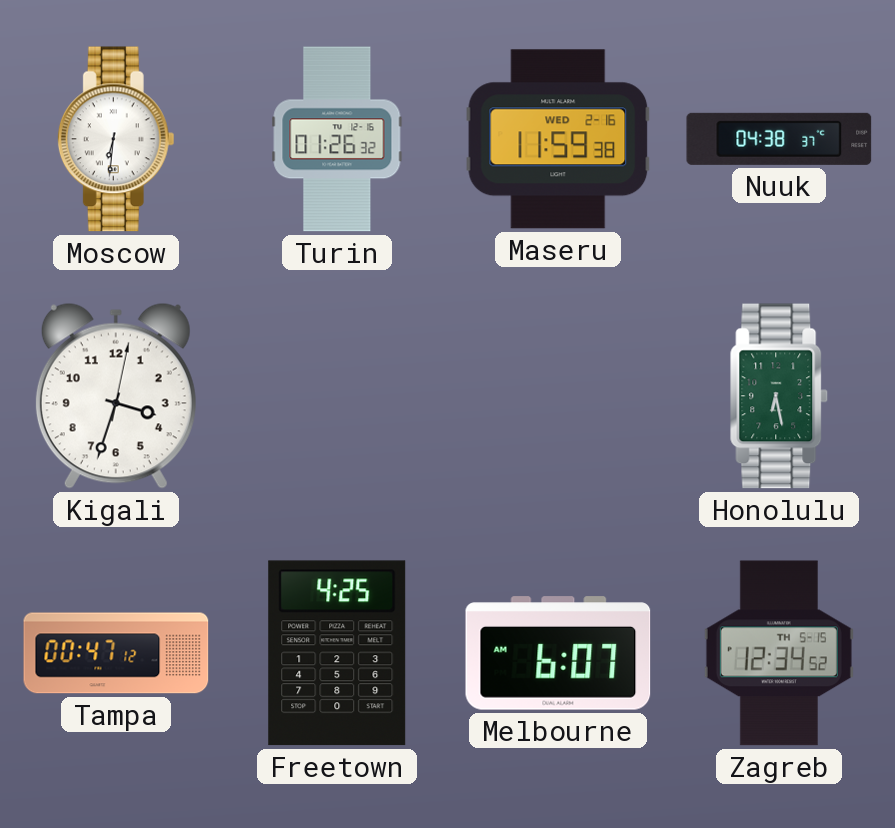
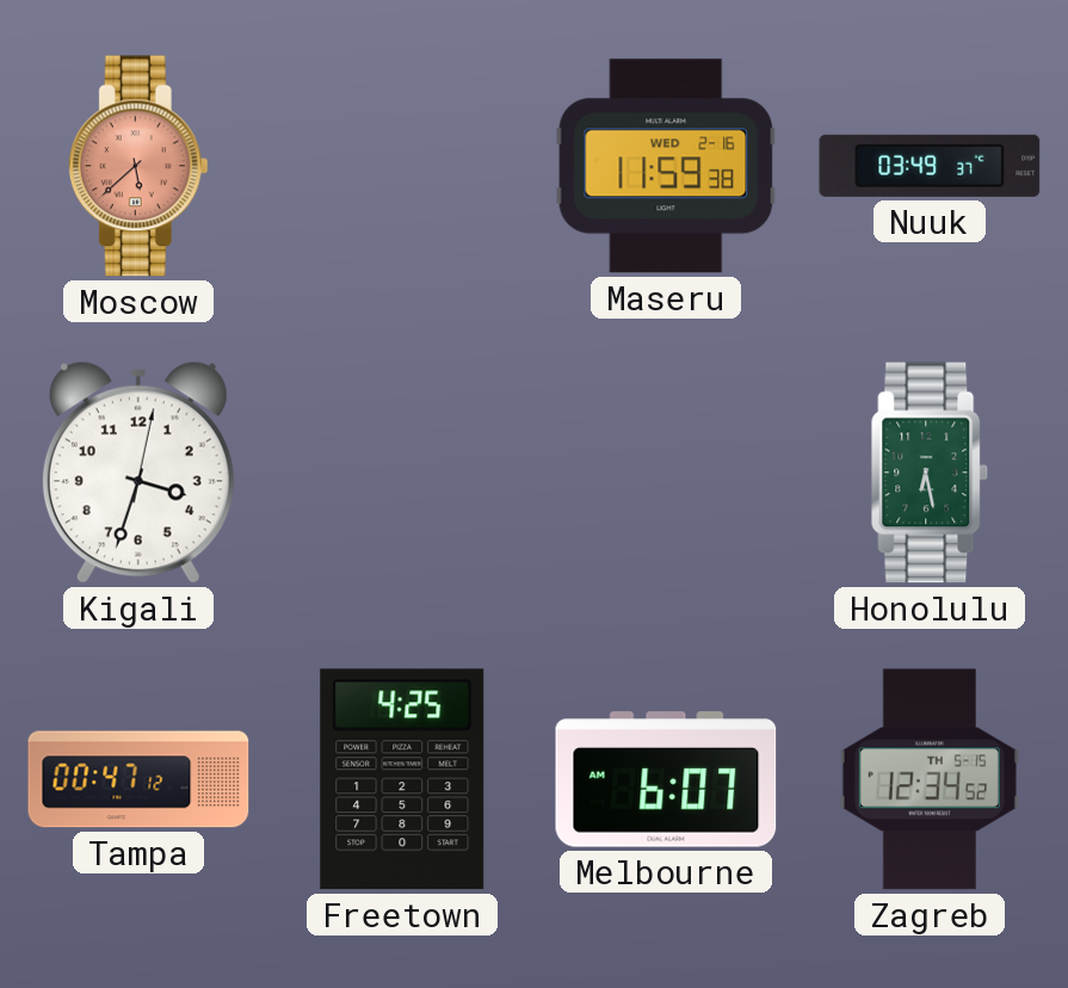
Moscow: 6:31 -> 5:38
Moscow dial: white -> salmon
Turin: 01:26 -> none
Nuuk: 04:38 -> 03:49
